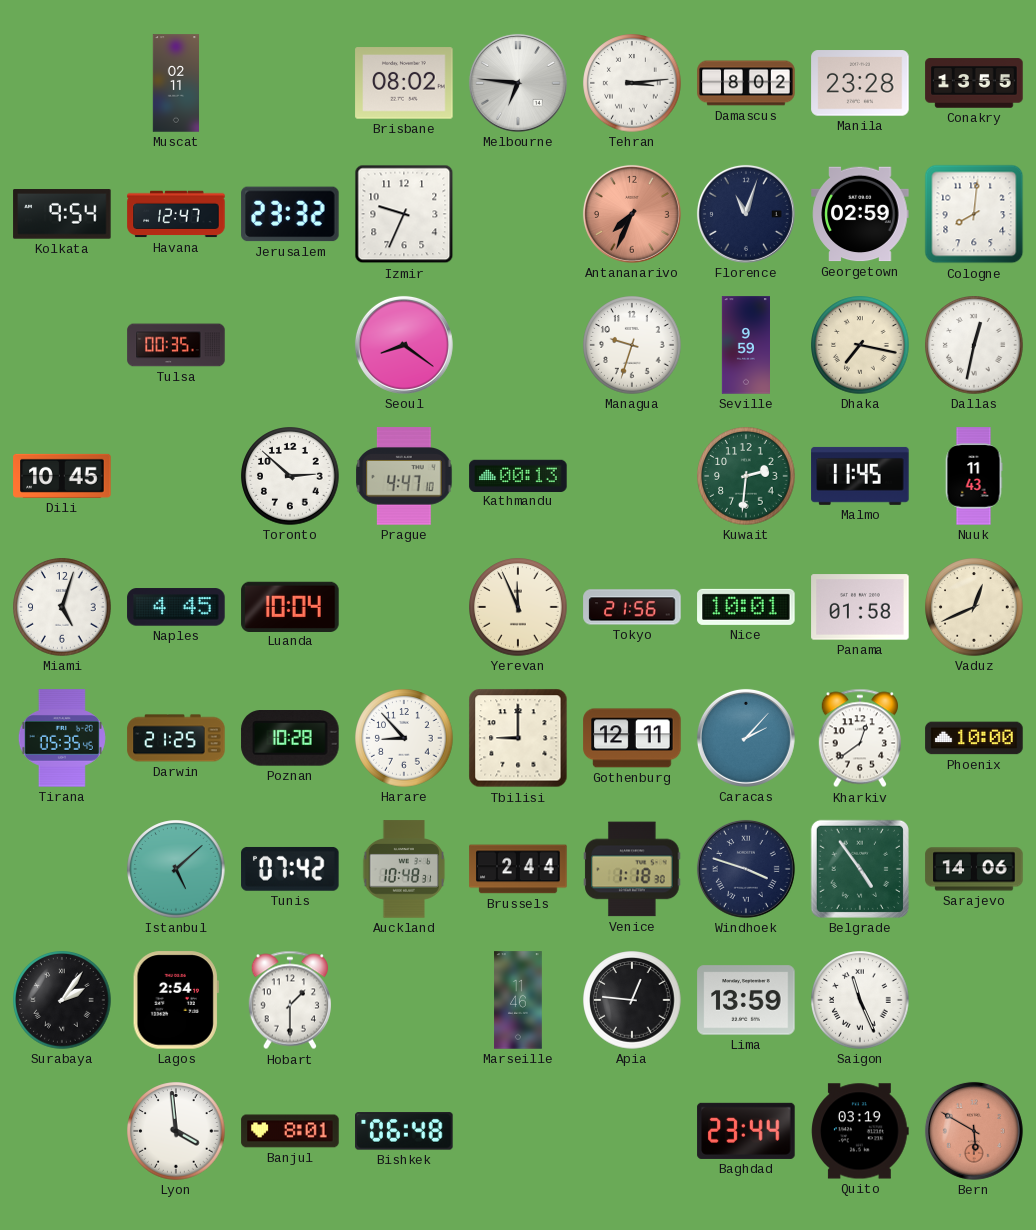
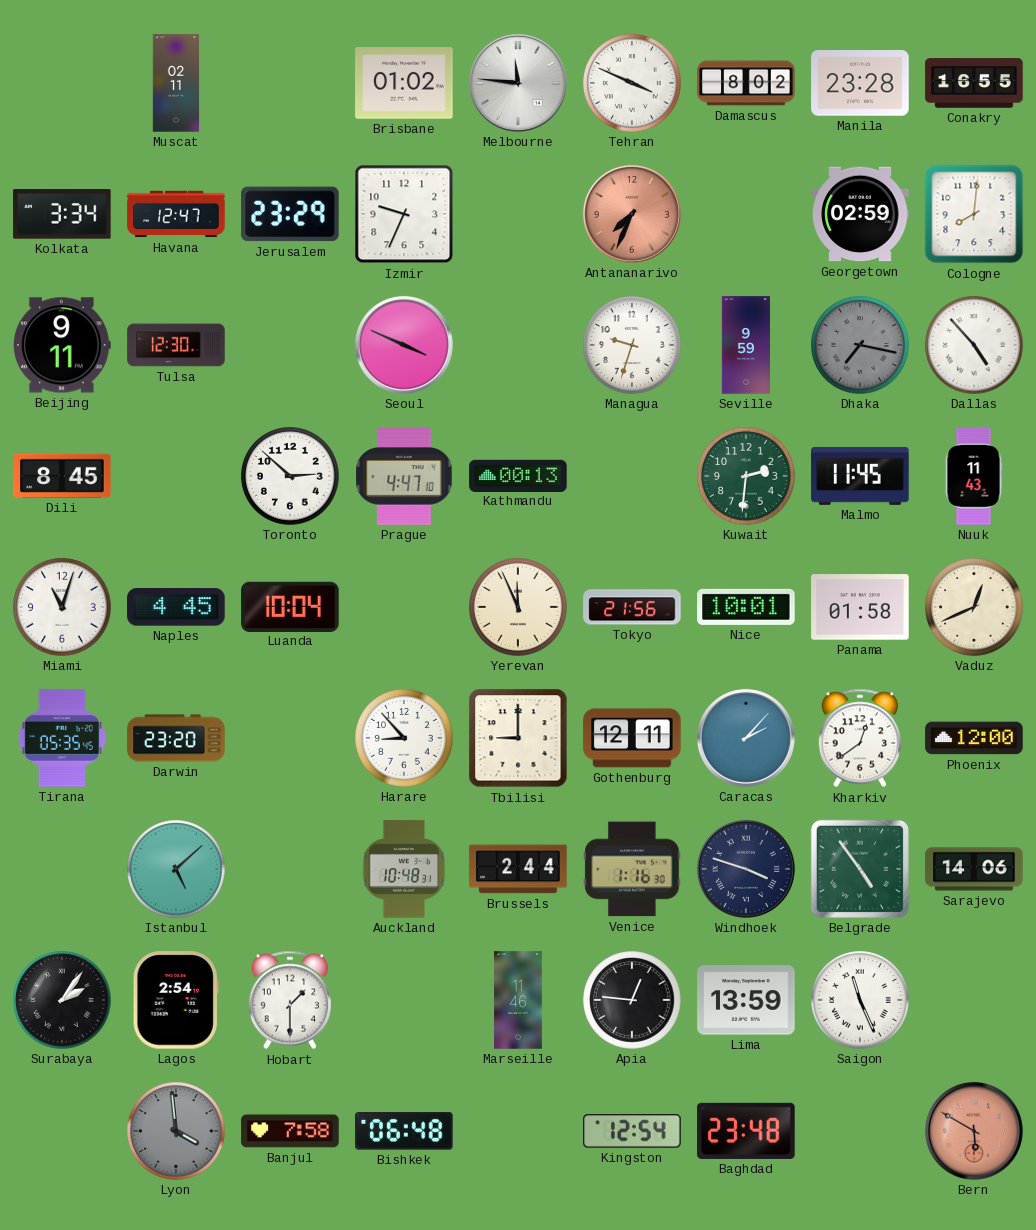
Brisbane: 08:02 -> 01:02
Melbourne: 6:46 -> 11:46
Tehran: 3:14 -> 3:49
Conakry: 13:55 -> 16:55
Kolkata: 9:54 -> 3:34
Jerusalem: 23:32 -> 23:29
Florence: 11:03 -> none
Beijing: none -> 9:11
Tulsa: 00:35 -> 12:30
Seoul: 8:21 -> 3:49
Dhaka dial: cream -> grey
Dallas: 12:32 -> 4:53
Dili: 10:45 -> 8:45
Miami: 5:03 -> 11:03
Darwin: 21:25 -> 23:20
Poznan: 10:28 -> none
Phoenix: 10:00 -> 12:00
Tunis: 07:42 -> none
Venice: 1:18 -> 1:16
Lyon dial: white -> grey
Banjul: 8:01 -> 7:58
Kingston: none -> 12:54
Baghdad: 23:44 -> 23:48
Quito: 03:19 -> none
